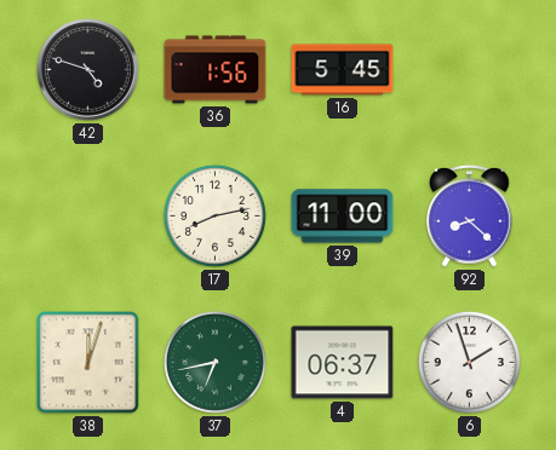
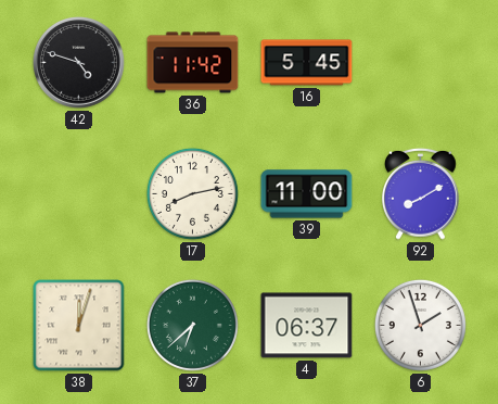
36: 1:56 -> 11:42
92: 8:22 -> 8:10
37: 6:43 -> 6:38
